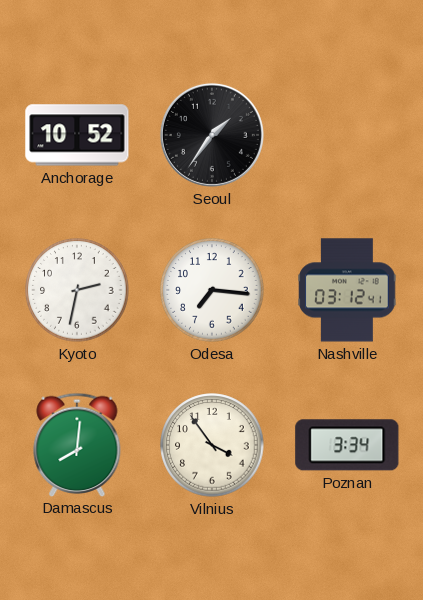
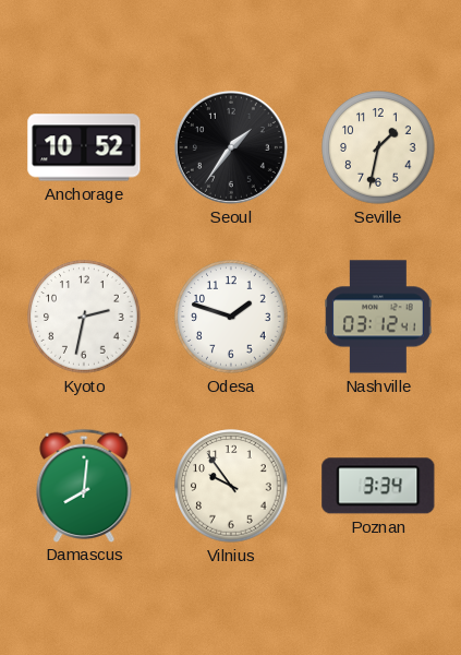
Seville: none -> 1:32
Odesa: 7:16 -> 1:48
Vilnius: 3:54 -> 9:54
